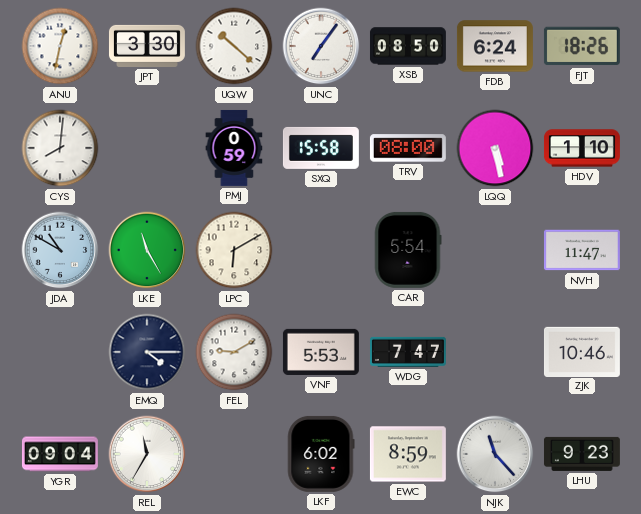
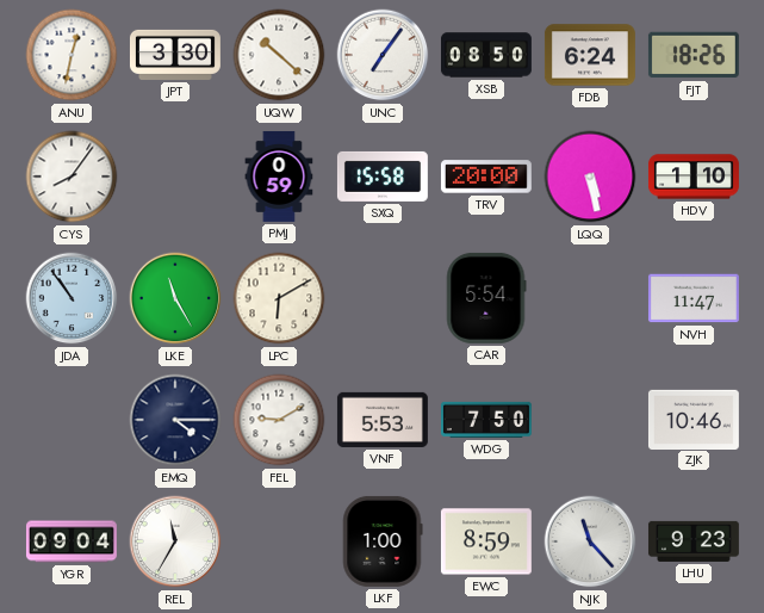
CYS: 8:01 -> 8:06
TRV: 08:00 -> 20:00
JDA: 10:50 -> 10:54
WDG: 7:47 -> 7:50
LKF: 6:02 -> 1:00
